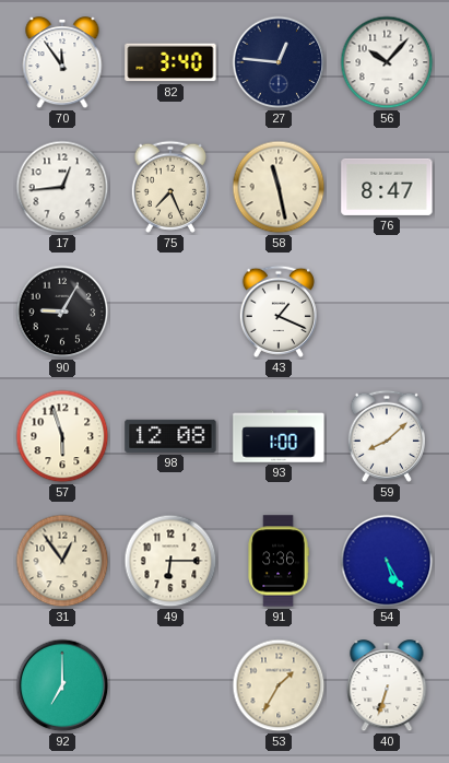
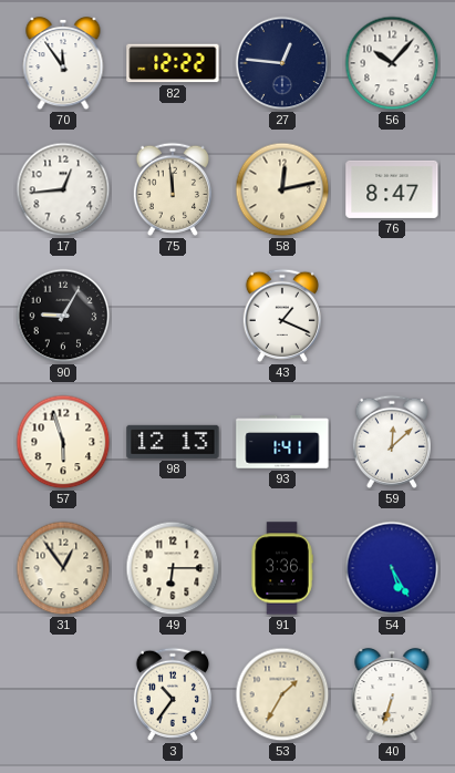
82: 3:40 -> 12:22
75: 7:26 -> 11:59
58: 11:28 -> 12:13
98: 12:08 -> 12:13
93: 1:00 -> 1:41
59: 8:08 -> 12:08
92: 7:00 -> none
3: none -> 10:36
